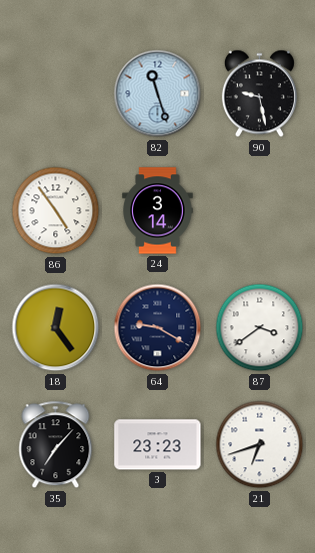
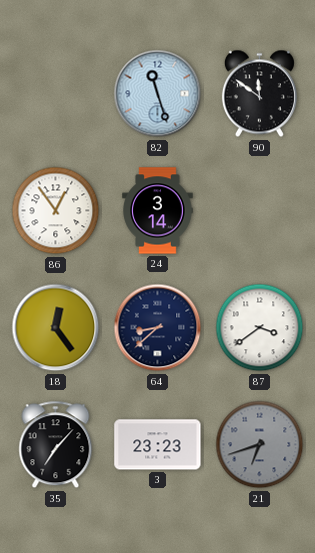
90: 9:28 -> 11:51
86: 4:54 -> 12:54
64: 9:20 -> 8:38
21 dial: white -> grey
